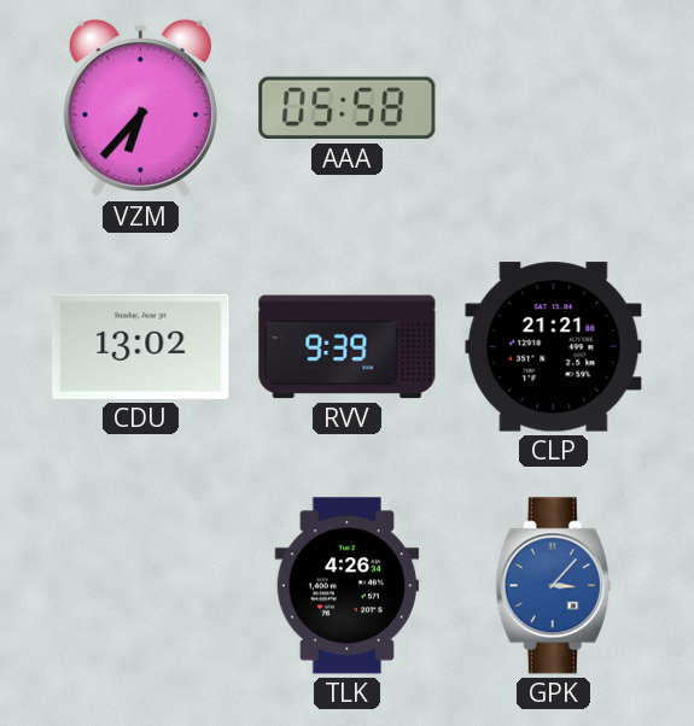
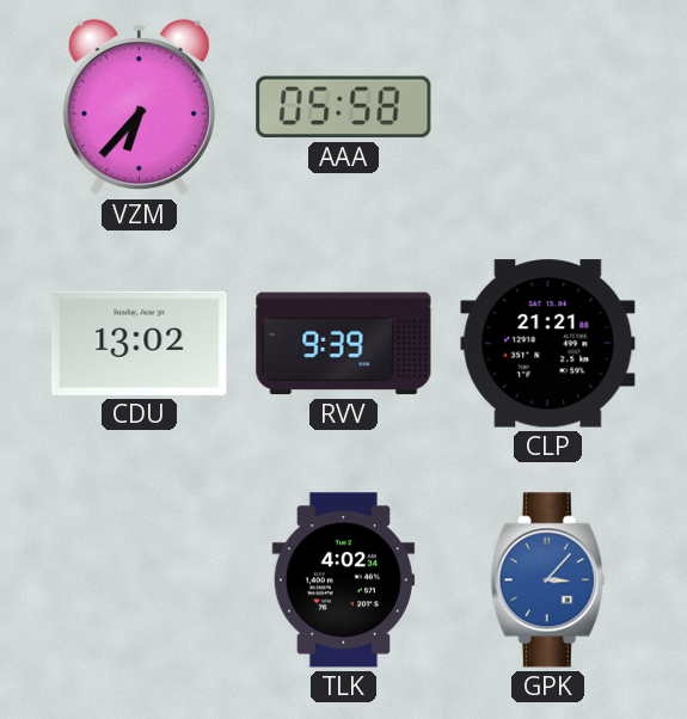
TLK: 4:26 -> 4:02
